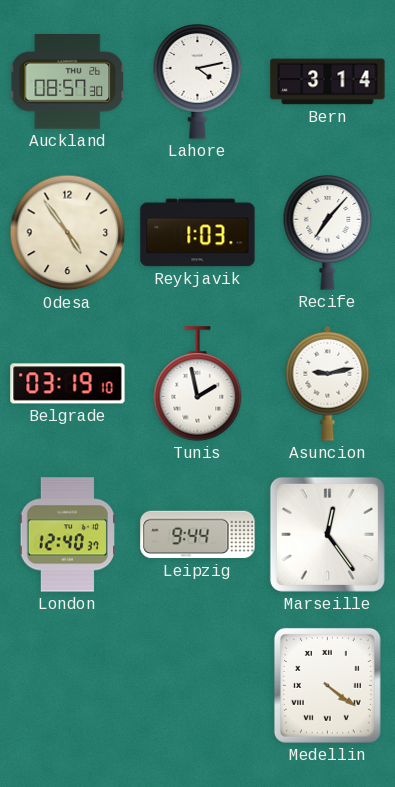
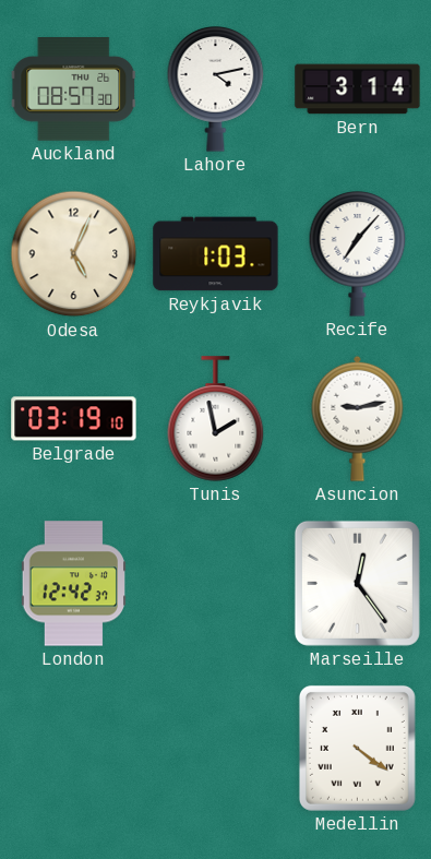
Odesa: 4:54 -> 5:04
London: 12:40 -> 12:42
Leipzig: 9:44 -> none
